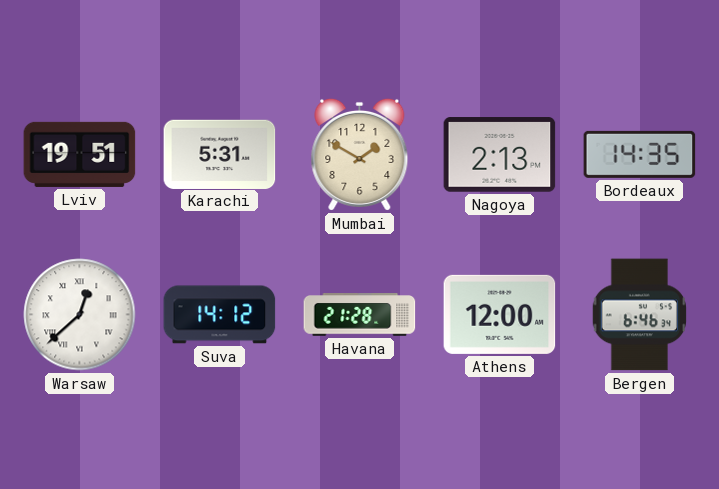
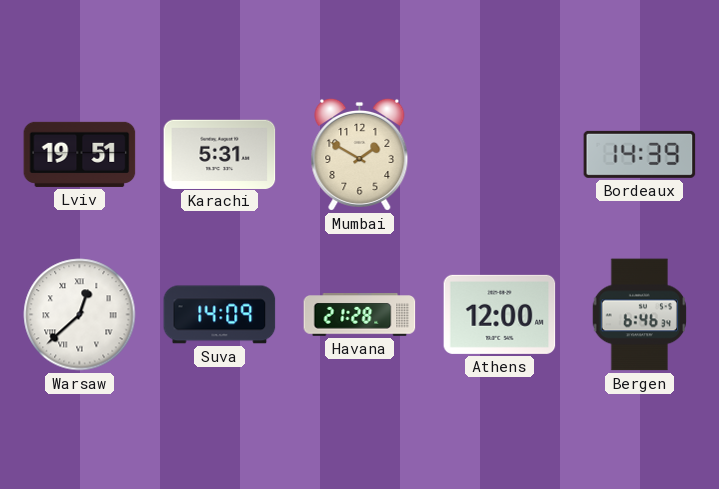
Nagoya: 2:13 -> none
Bordeaux: 14:35 -> 14:39
Suva: 14:12 -> 14:09
